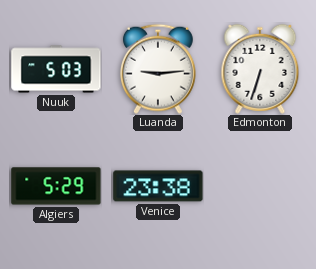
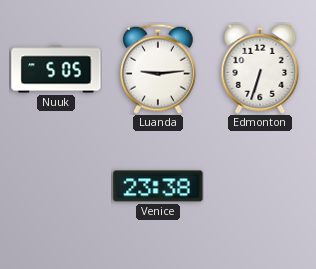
Nuuk: 5:03 -> 5:05
Algiers: 5:29 -> none
